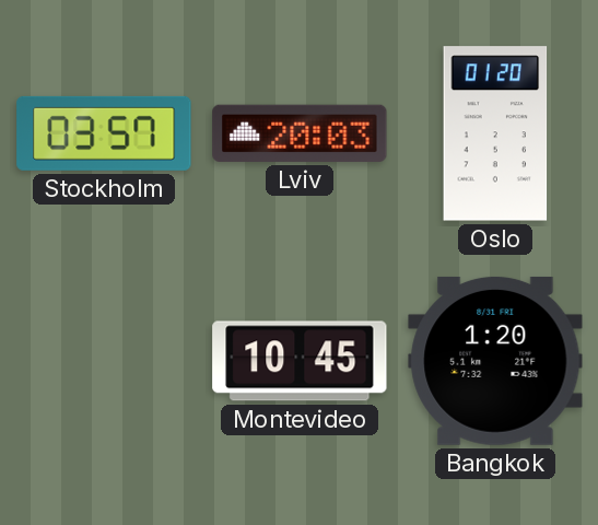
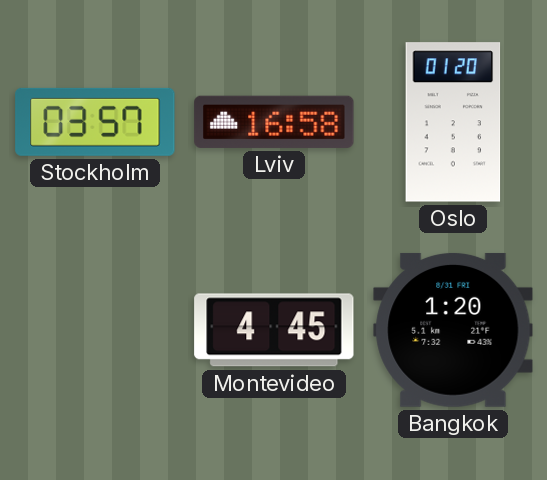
Lviv: 20:03 -> 16:58
Montevideo: 10:45 -> 4:45
